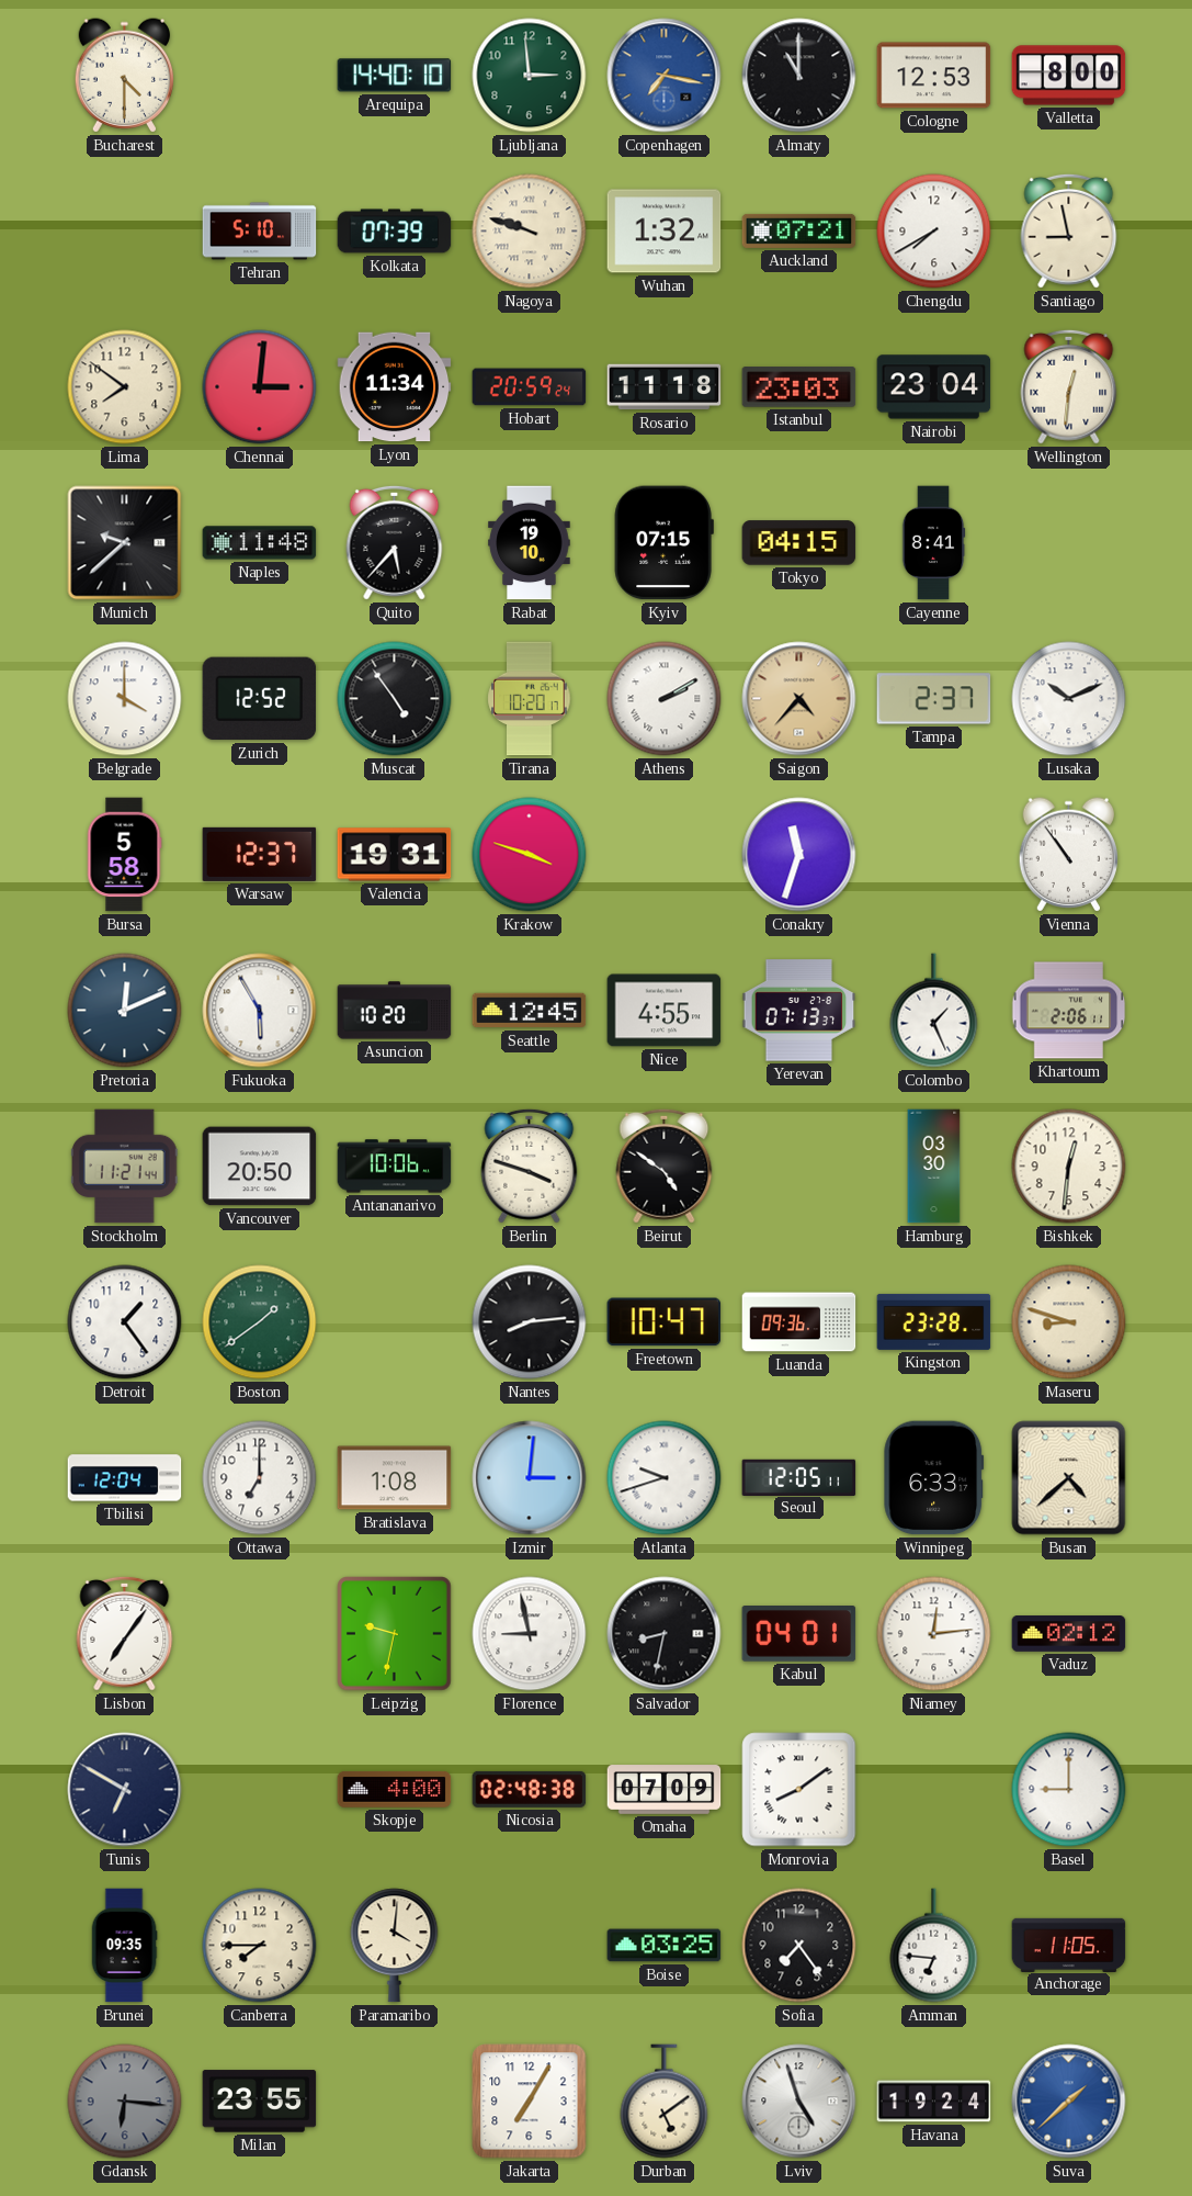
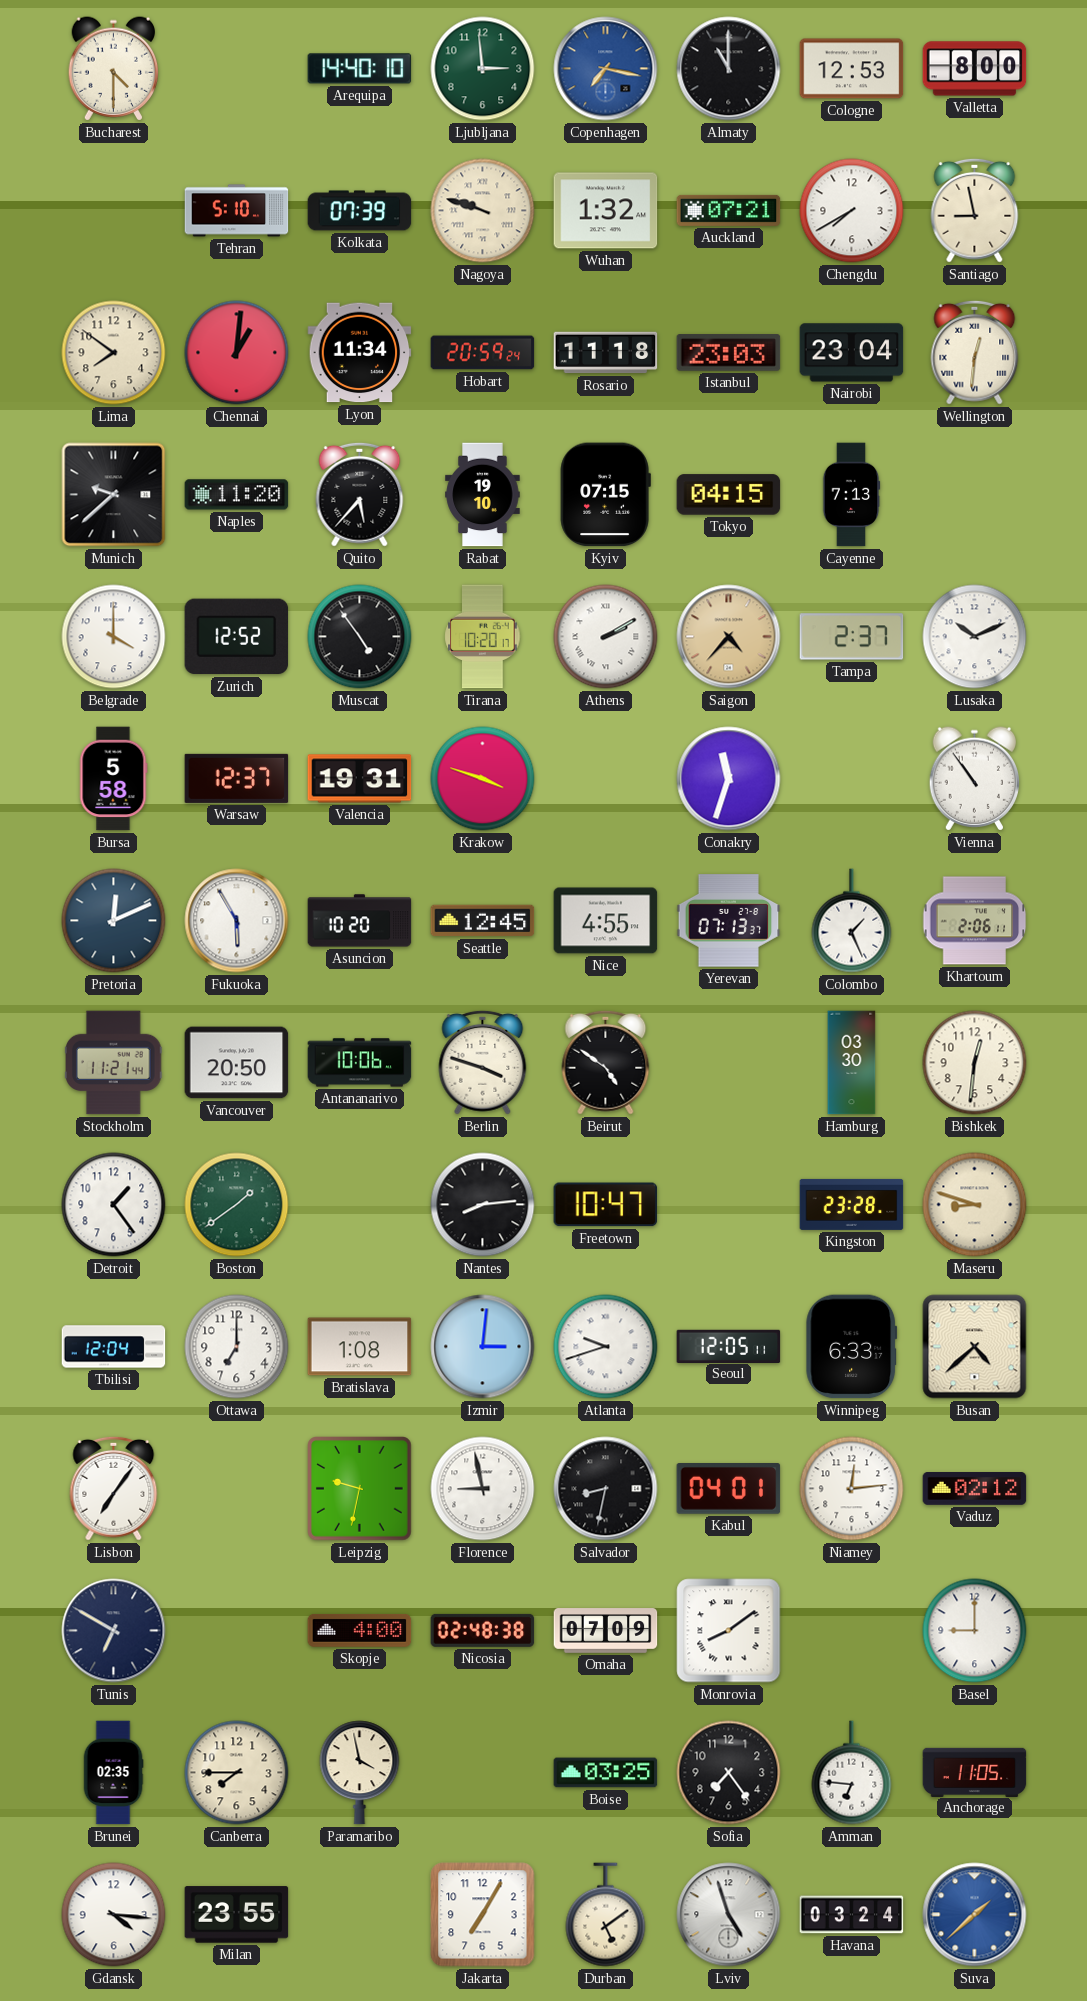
Chennai: 3:01 -> 1:01
Naples: 11:48 -> 11:20
Cayenne: 8:41 -> 7:13
Luanda: 09:36 -> none
Brunei: 09:35 -> 02:35
Paramaribo: 4:01 -> 3:58
Gdansk: 6:16 -> 4:16
Gdansk dial: grey -> white
Havana: 19:24 -> 03:24
